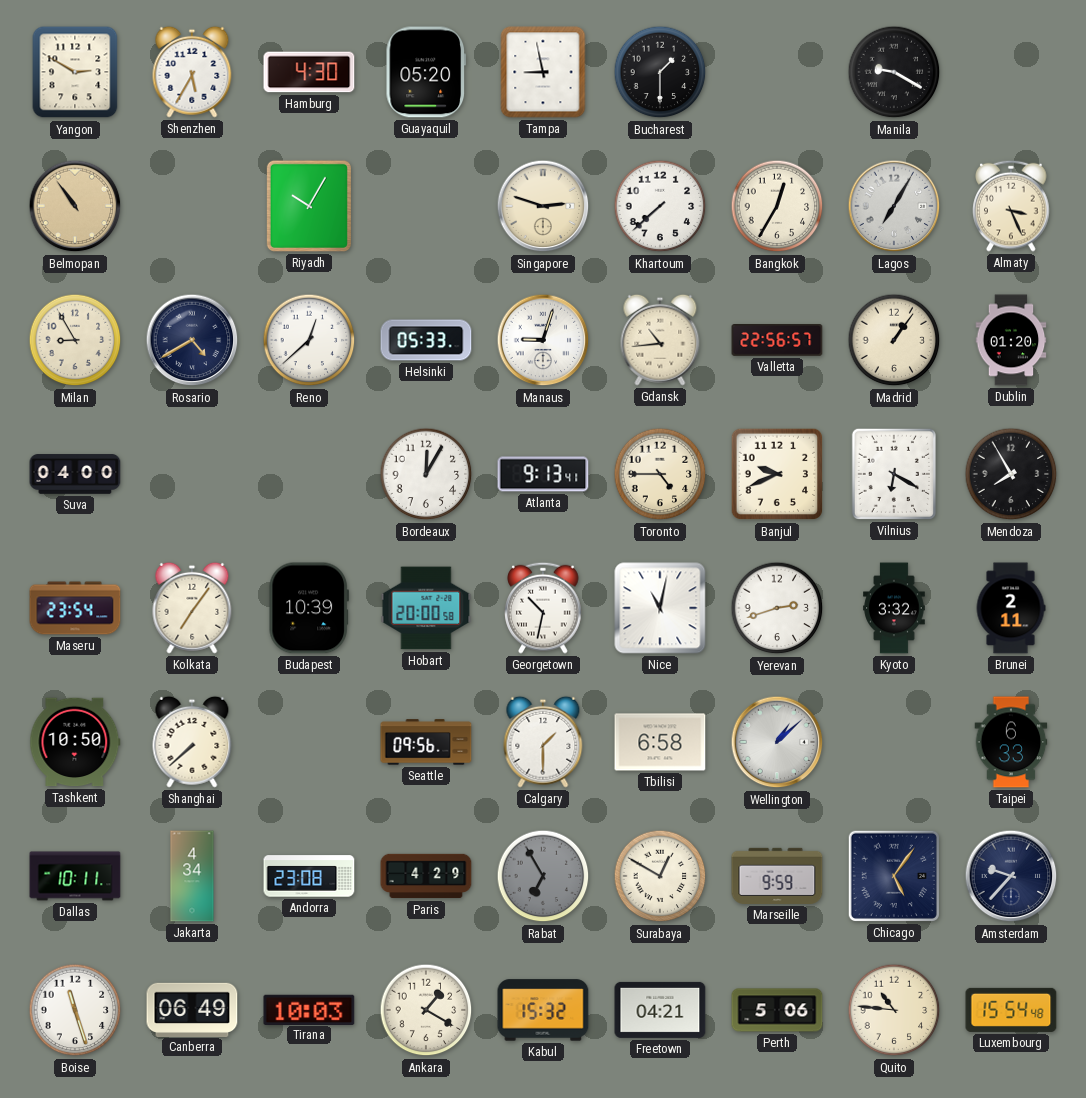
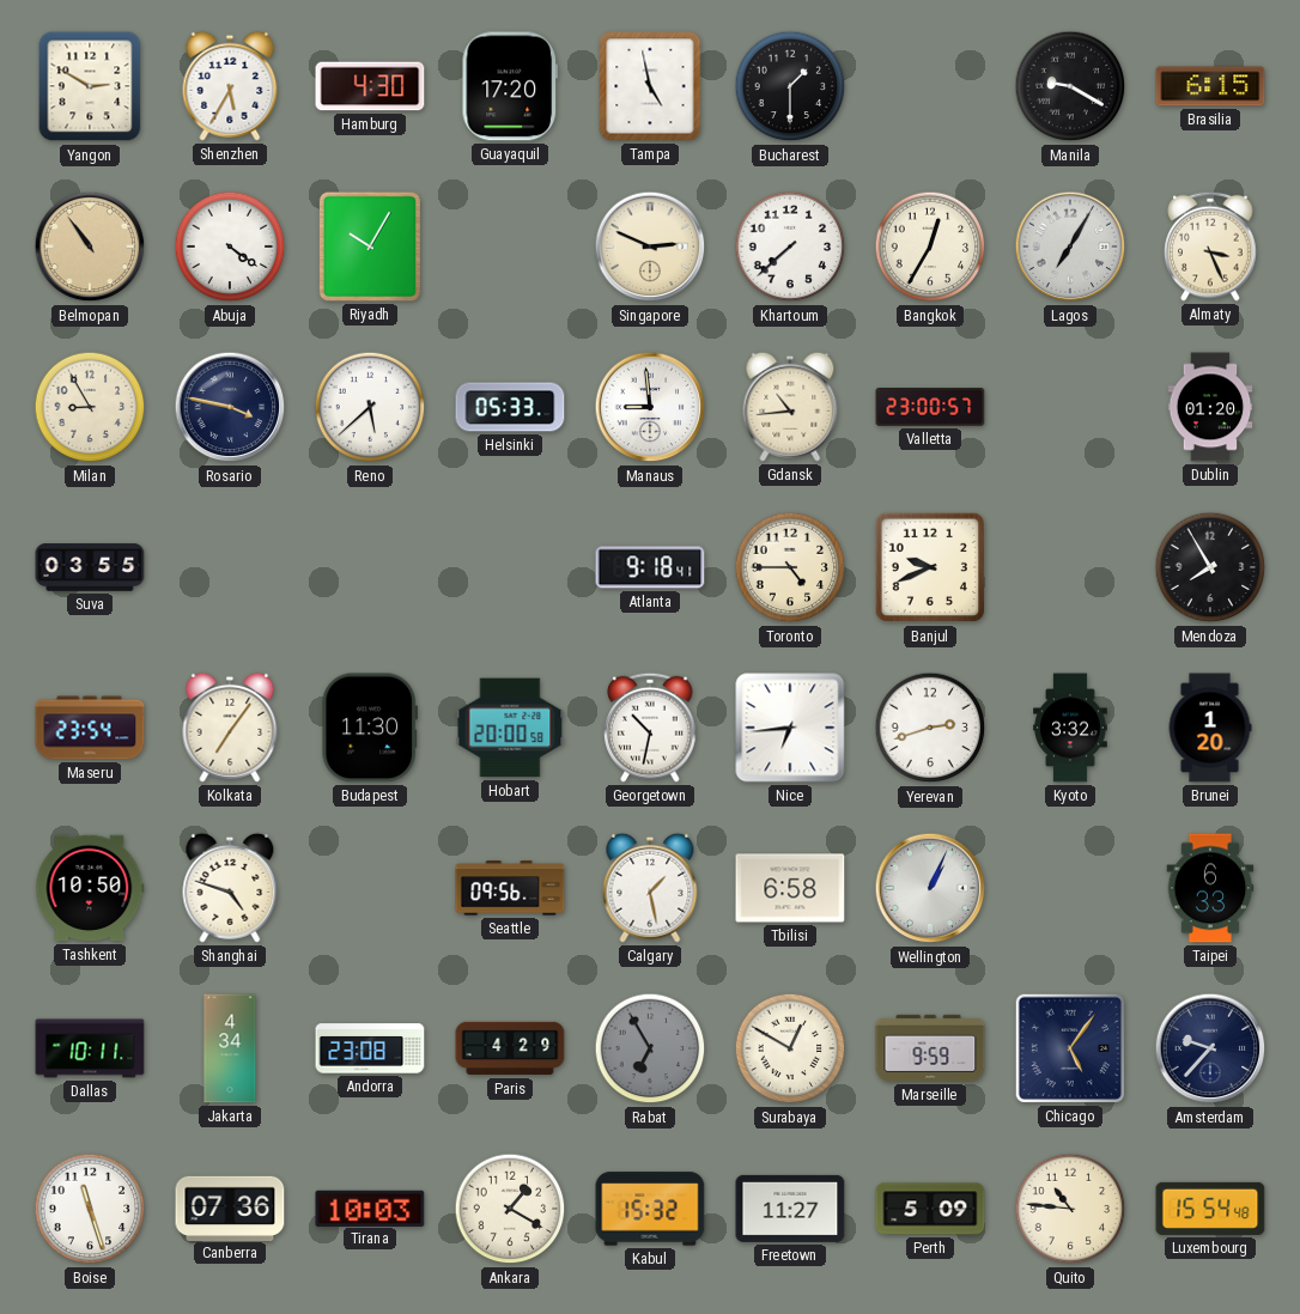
Guayaquil: 05:20 -> 17:20
Tampa: 8:58 -> 4:58
Brasilia: none -> 6:15
Abuja: none -> 4:21
Singapore: 2:48 -> 2:49
Rosario: 4:40 -> 3:47
Reno: 12:38 -> 5:38
Manaus: 9:03 -> 8:59
Valletta: 22:56 -> 23:00
Madrid: 1:06 -> none
Suva: 04:00 -> 03:55
Bordeaux: 12:05 -> none
Atlanta: 9:13 -> 9:18
Vilnius: 6:20 -> none
Budapest: 10:39 -> 11:30
Nice: 11:02 -> 6:44
Brunei: 2:11 -> 1:20
Shanghai: 7:38 -> 4:48
Calgary: 1:30 -> 1:28
Wellington: 1:08 -> 1:04
Canberra: 06:49 -> 07:36
Freetown: 04:21 -> 11:27
Perth: 5:06 -> 5:09
